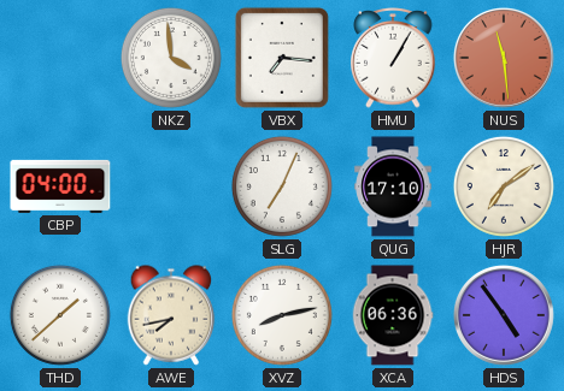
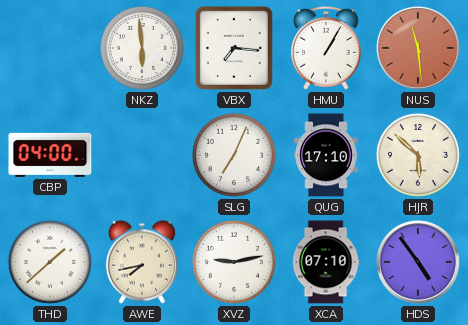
NKZ: 3:59 -> 5:59
HJR: 7:09 -> 5:52
XVZ: 8:13 -> 9:13
XCA: 06:36 -> 07:10
